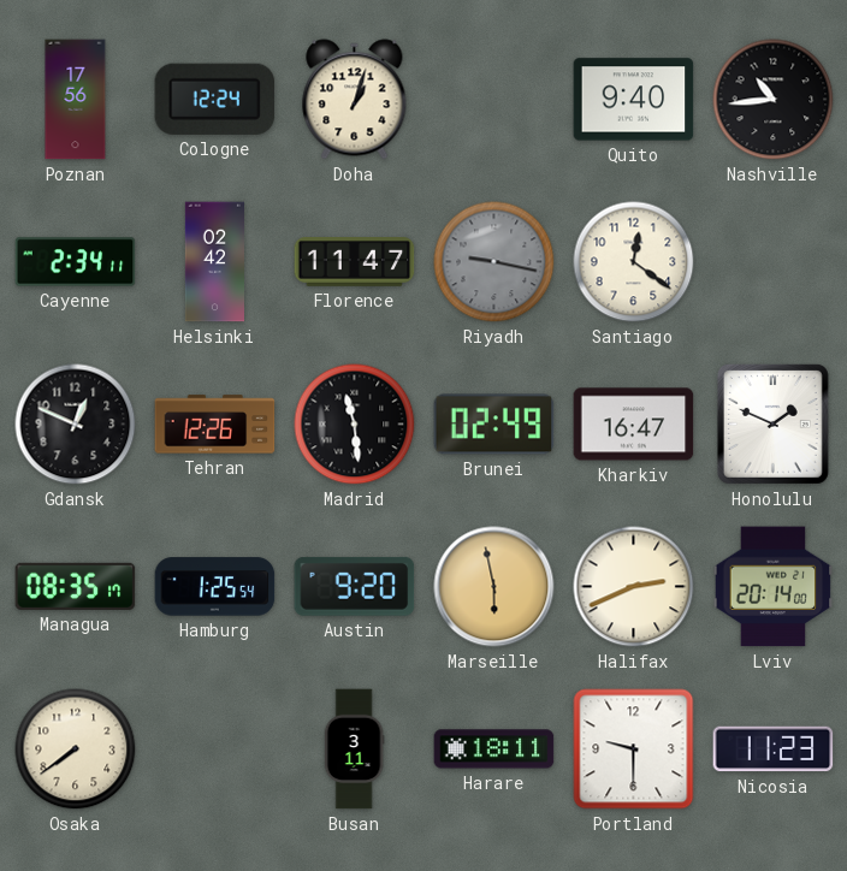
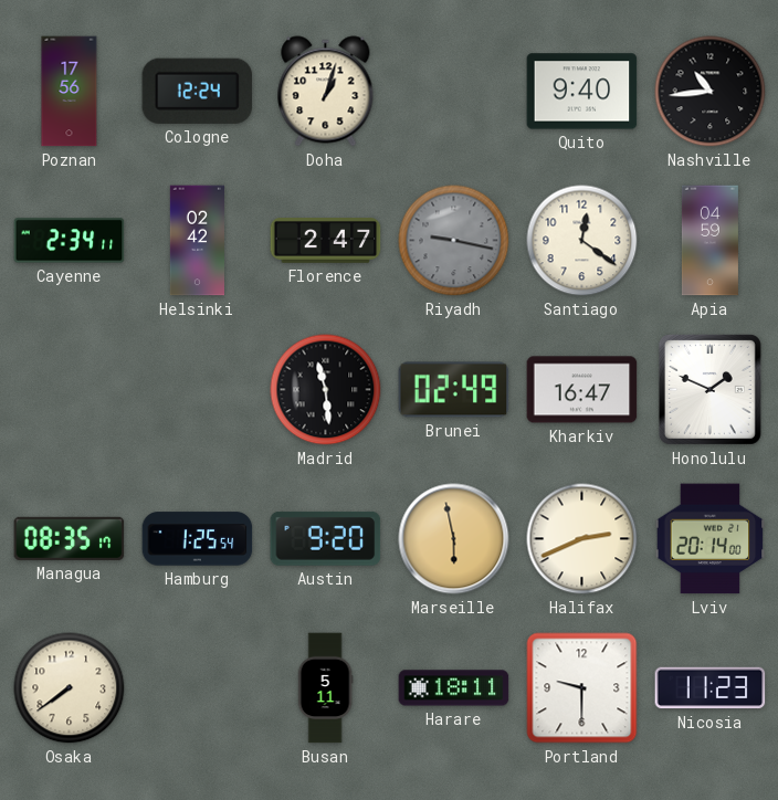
Florence: 11:47 -> 2:47
Apia: none -> 04:59
Gdansk: 12:49 -> none
Tehran: 12:26 -> none
Busan: 3:11 -> 5:11
